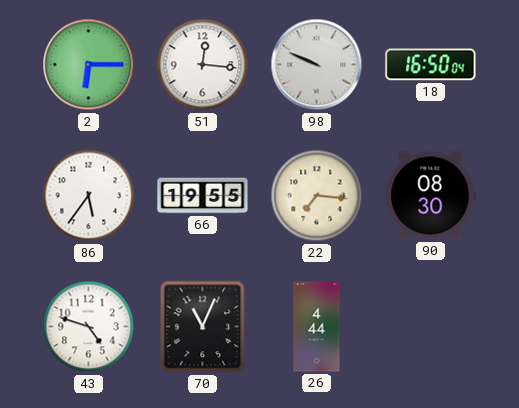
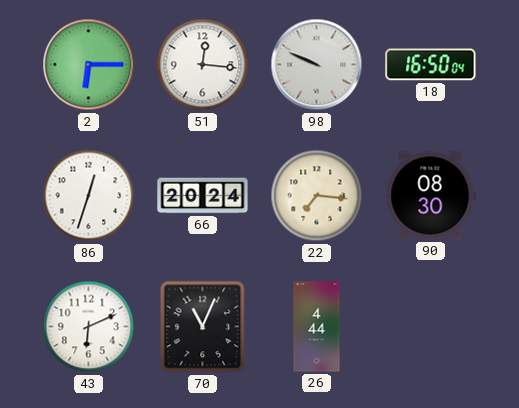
86: 5:36 -> 12:33
66: 19:55 -> 20:24
43: 4:48 -> 6:11
